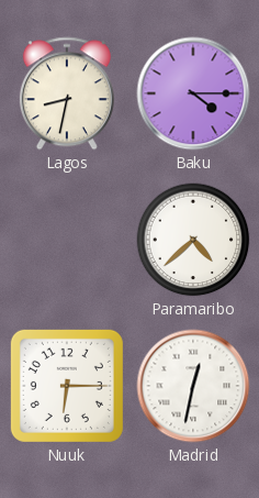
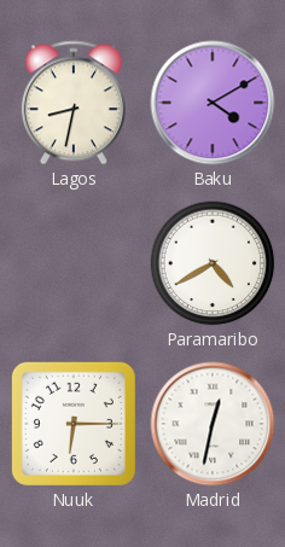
Baku: 4:15 -> 4:10
Paramaribo: 4:38 -> 4:40
